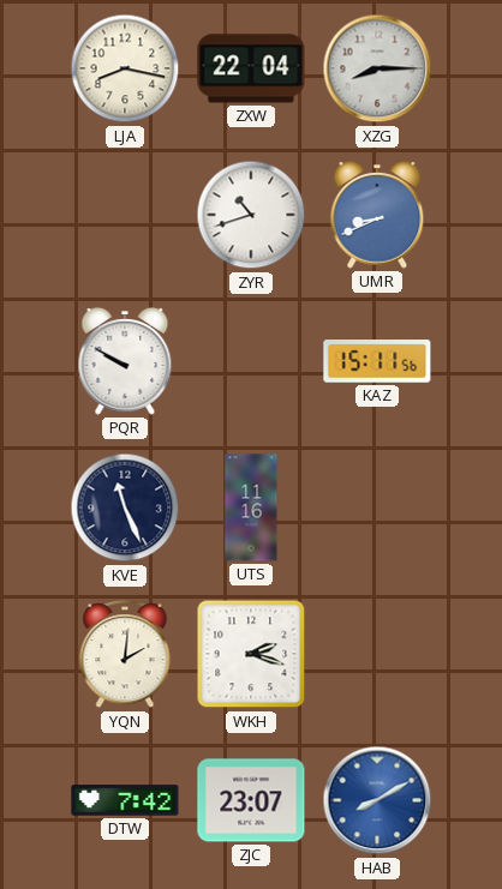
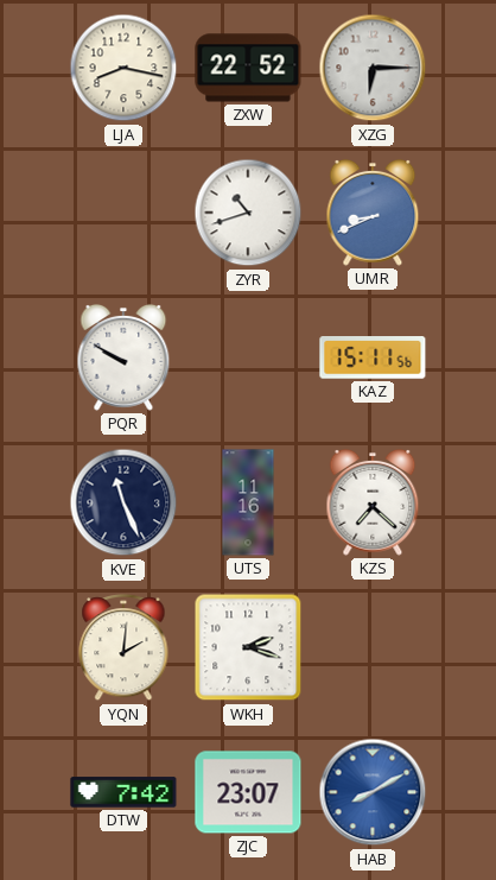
ZXW: 22:04 -> 22:52
XZG: 8:15 -> 6:15
KZS: none -> 7:22
